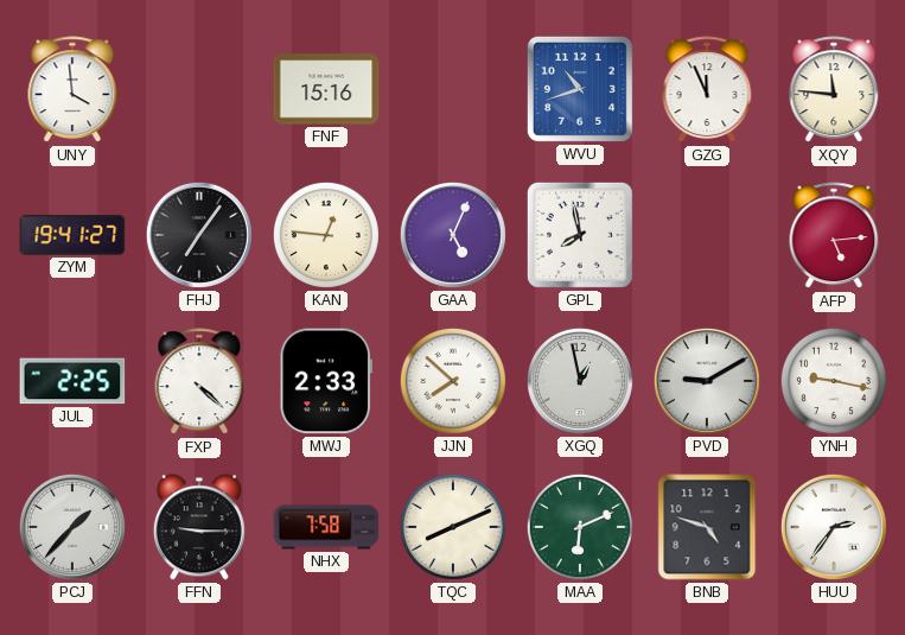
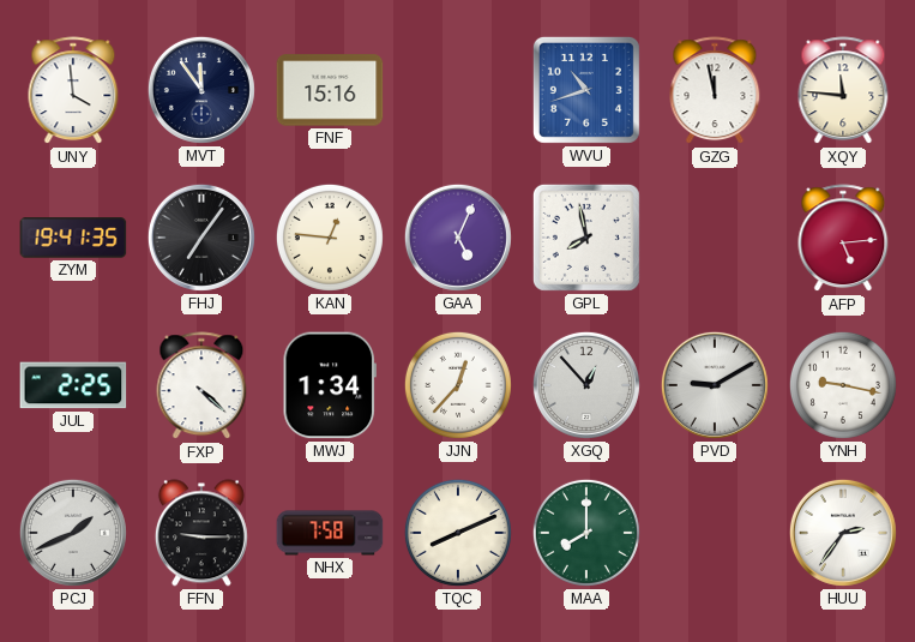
MVT: none -> 11:54
GZG: 11:56 -> 11:58
ZYM: 19:41:27 -> 19:41:35
MWJ: 2:33 -> 1:34
JJN: 7:52 -> 12:37
XGQ: 12:58 -> 12:53
PCJ: 1:37 -> 1:41
MAA: 6:11 -> 8:00
BNB: 4:48 -> none
